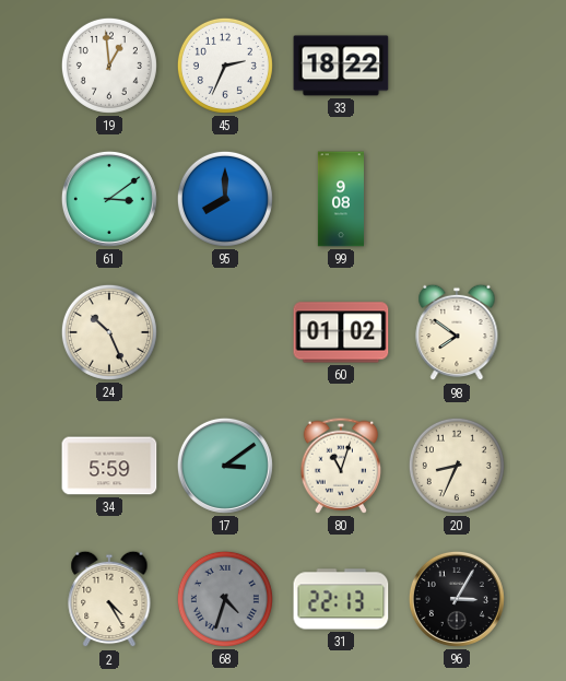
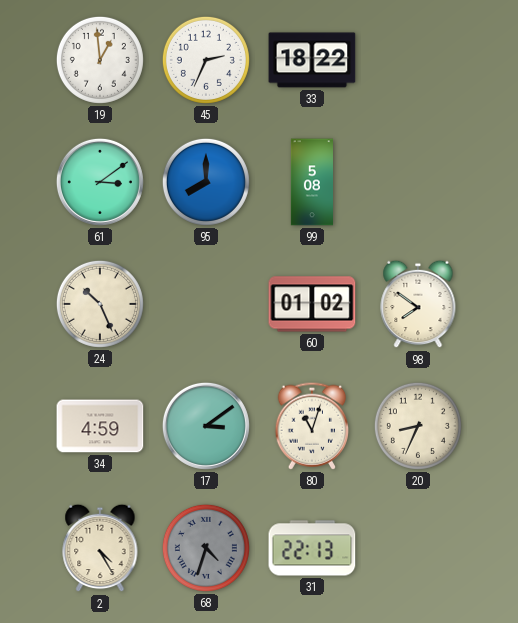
99: 9:08 -> 5:08
34: 5:59 -> 4:59
96: 3:05 -> none
